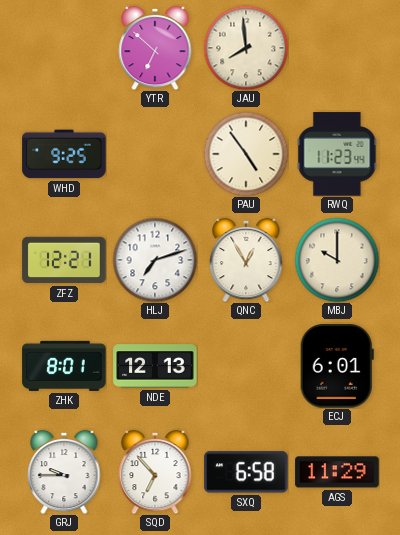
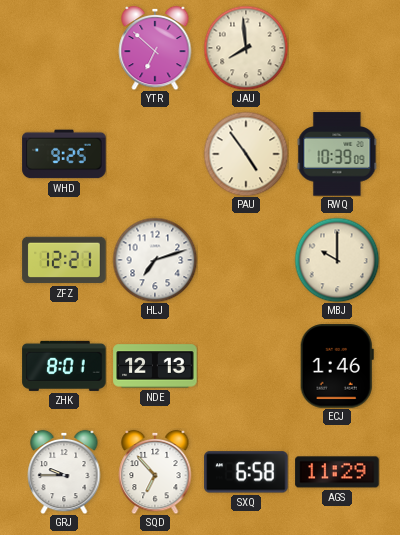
RWQ: 11:23 -> 10:39
QNC: 12:55 -> none
ECJ: 6:01 -> 1:46
